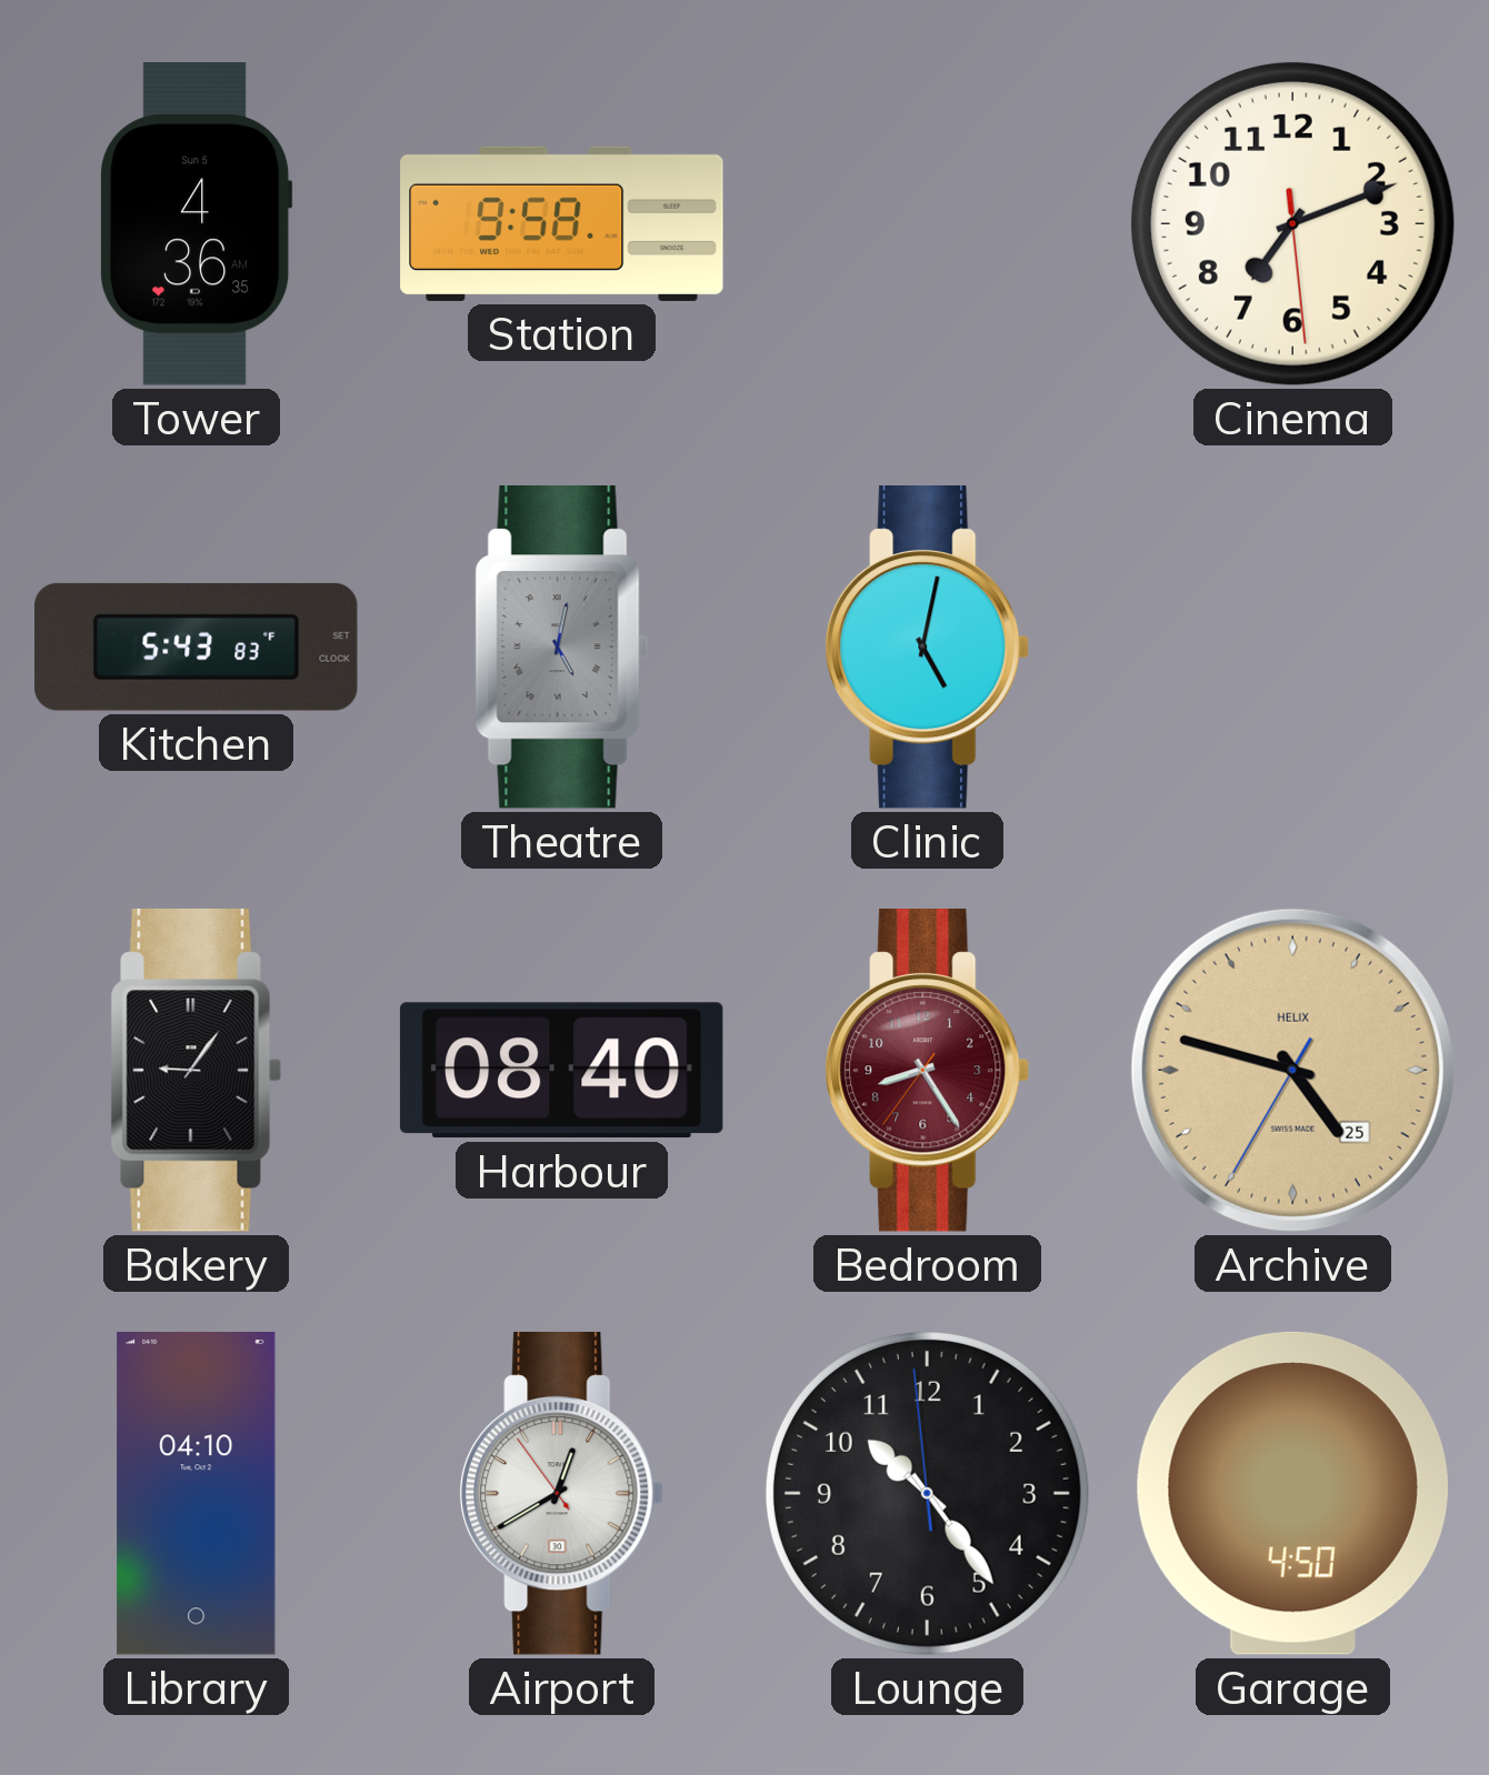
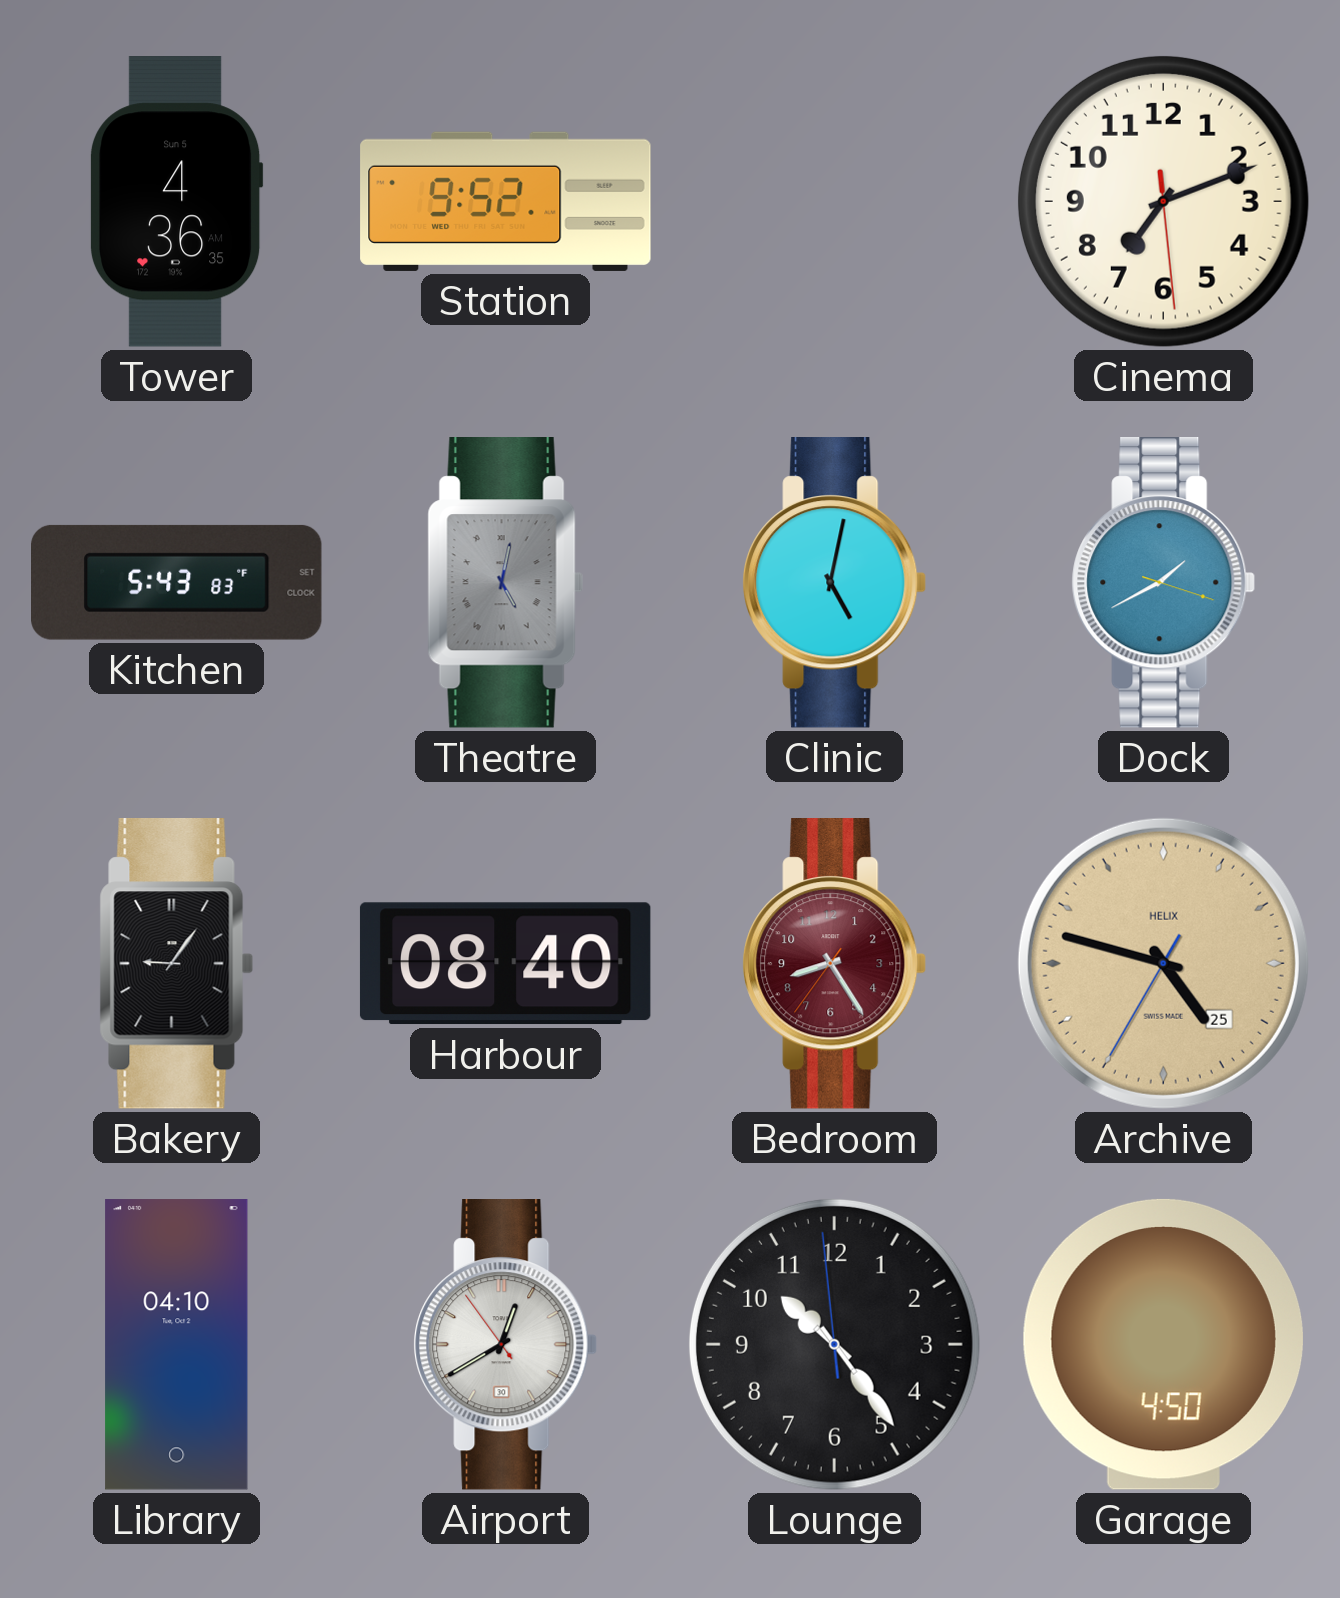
Station: 9:58 -> 9:52
Dock: none -> 1:40
